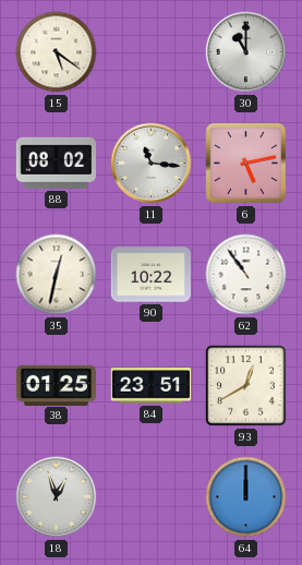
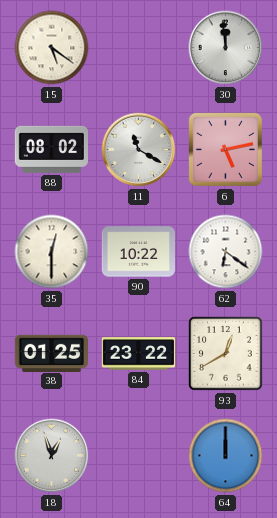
30: 11:00 -> 11:59
11: 11:16 -> 11:20
35: 12:32 -> 12:30
62: 10:54 -> 6:21
84: 23:51 -> 23:22
